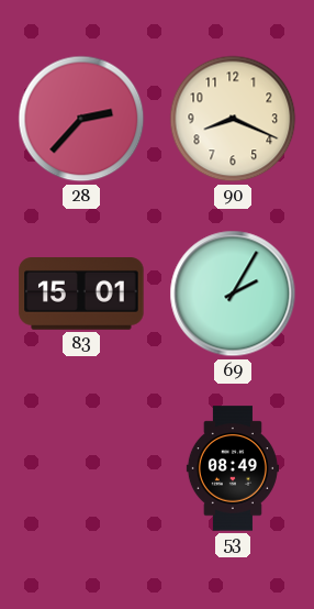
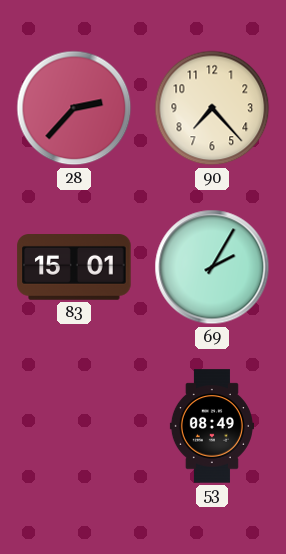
90: 8:19 -> 7:23
